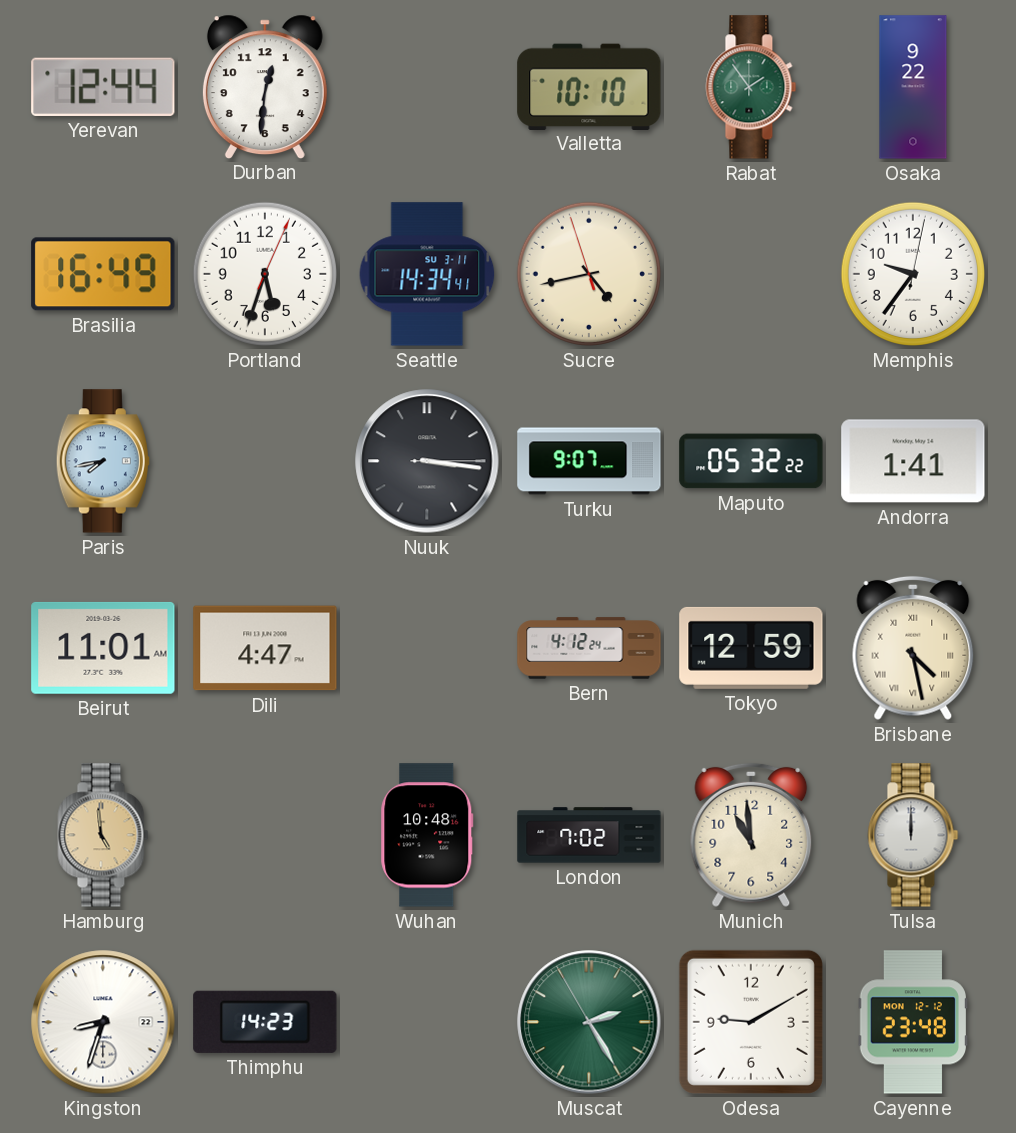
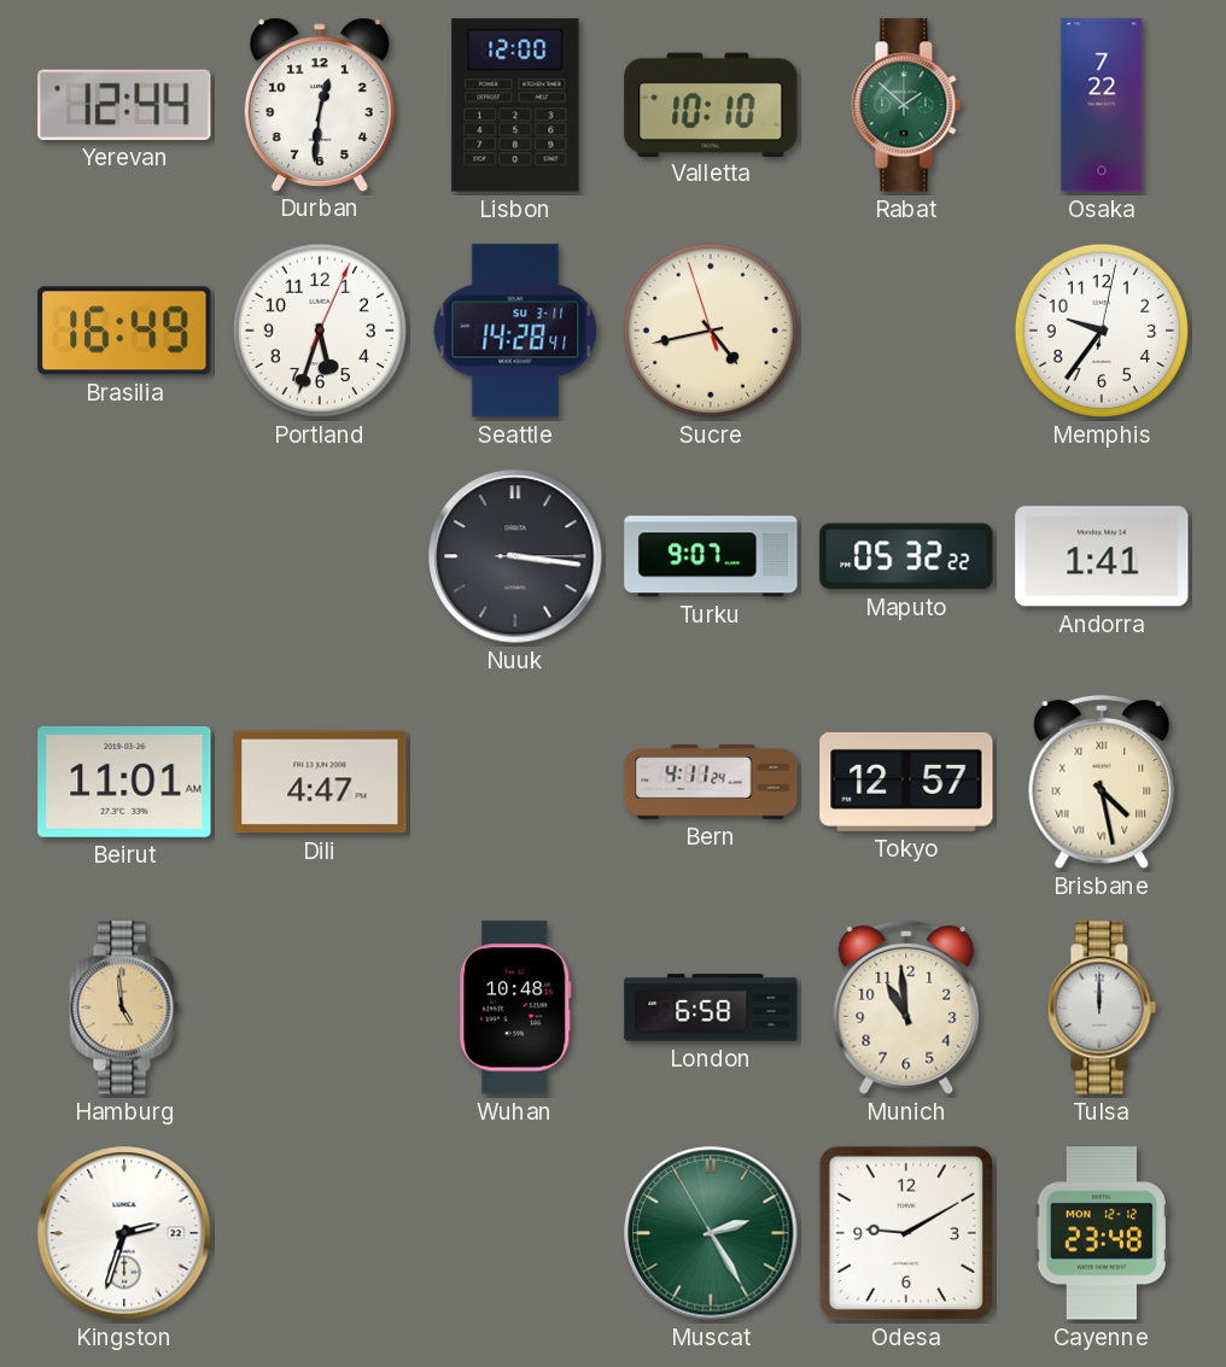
Lisbon: none -> 12:00
Rabat: 1:54 -> 1:52
Osaka: 9:22 -> 7:22
Seattle: 14:34 -> 14:28
Paris: 7:43 -> none
Bern: 4:12 -> 4:11
Tokyo: 12:59 -> 12:57
London: 7:02 -> 6:58
Kingston: 8:33 -> 2:33
Thimphu: 14:23 -> none
